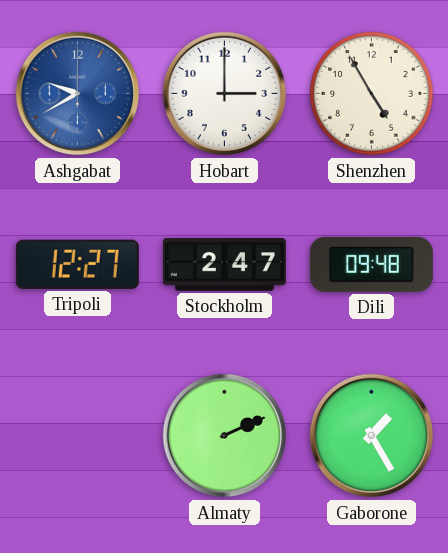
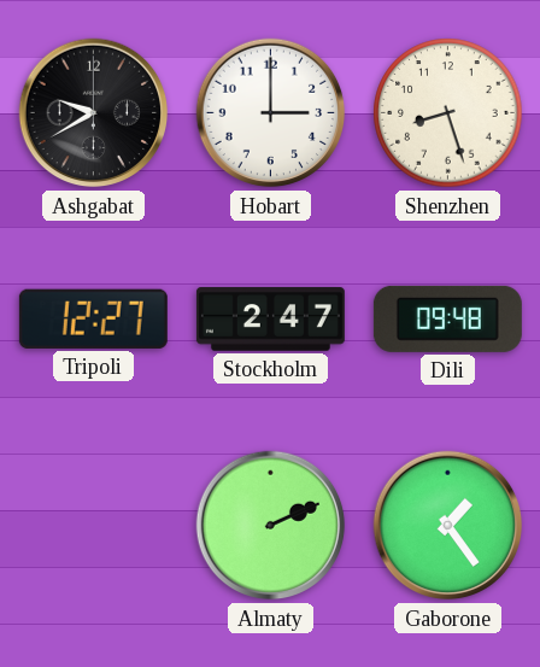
Ashgabat dial: blue -> black
Shenzhen: 4:55 -> 8:27
Gaborone: 1:25 -> 1:24
